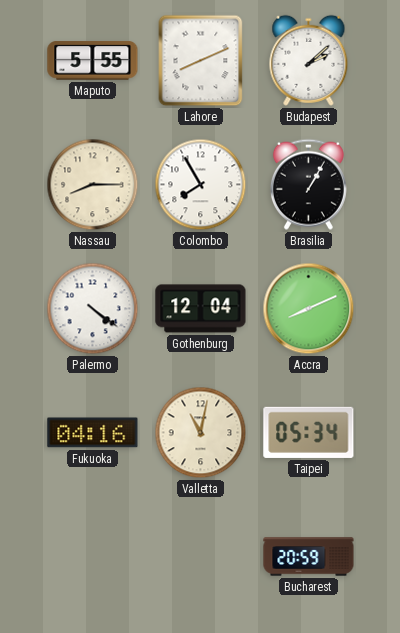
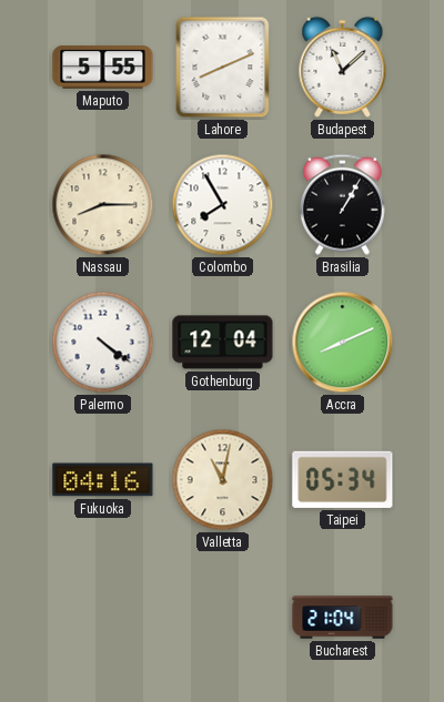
Budapest: 2:08 -> 11:08
Bucharest: 20:59 -> 21:04
